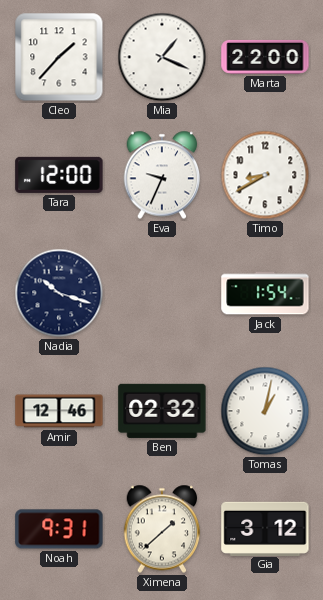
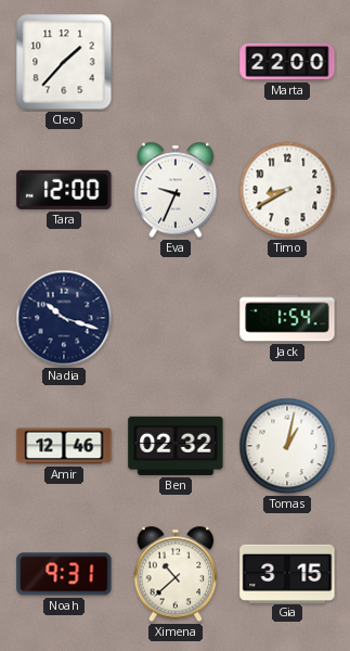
Mia: 1:19 -> none
Ximena: 1:38 -> 10:38
Gia: 3:12 -> 3:15
